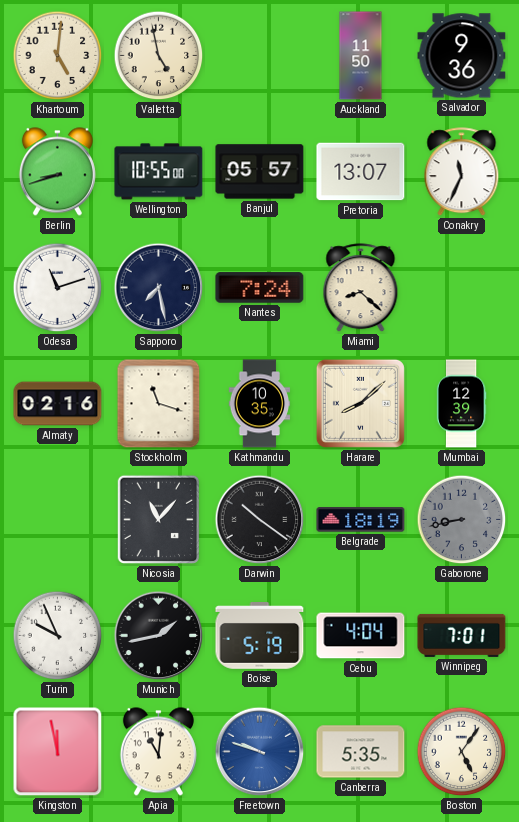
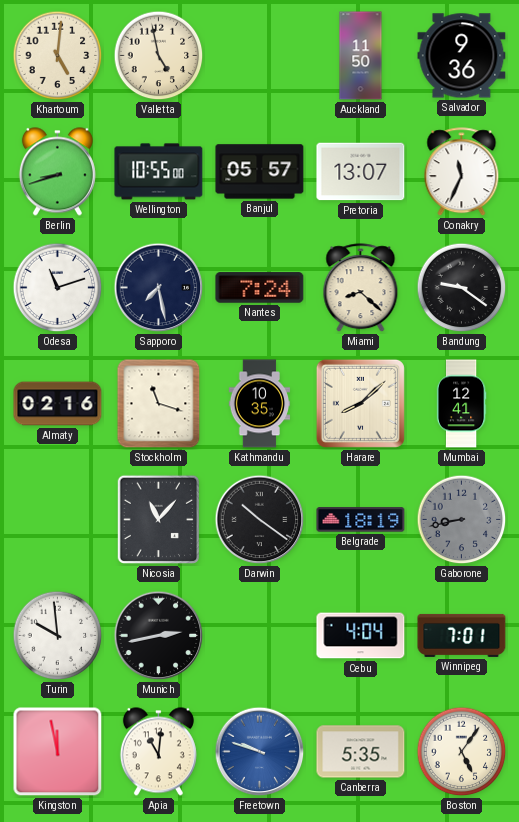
Bandung: none -> 9:21
Mumbai: 12:39 -> 12:41
Turin: 9:56 -> 9:59
Munich: 1:43 -> 2:43
Boise: 5:19 -> none
